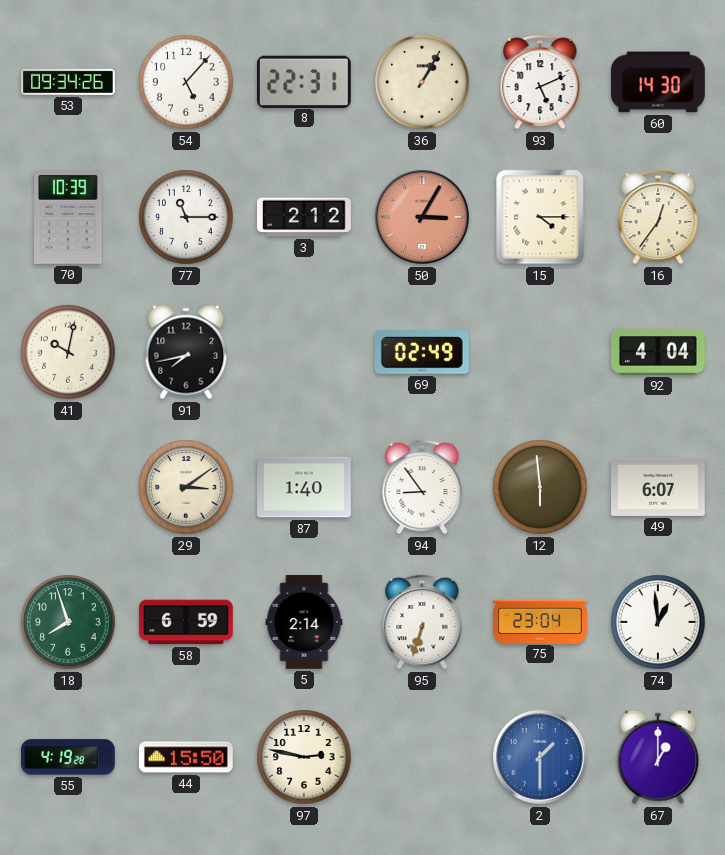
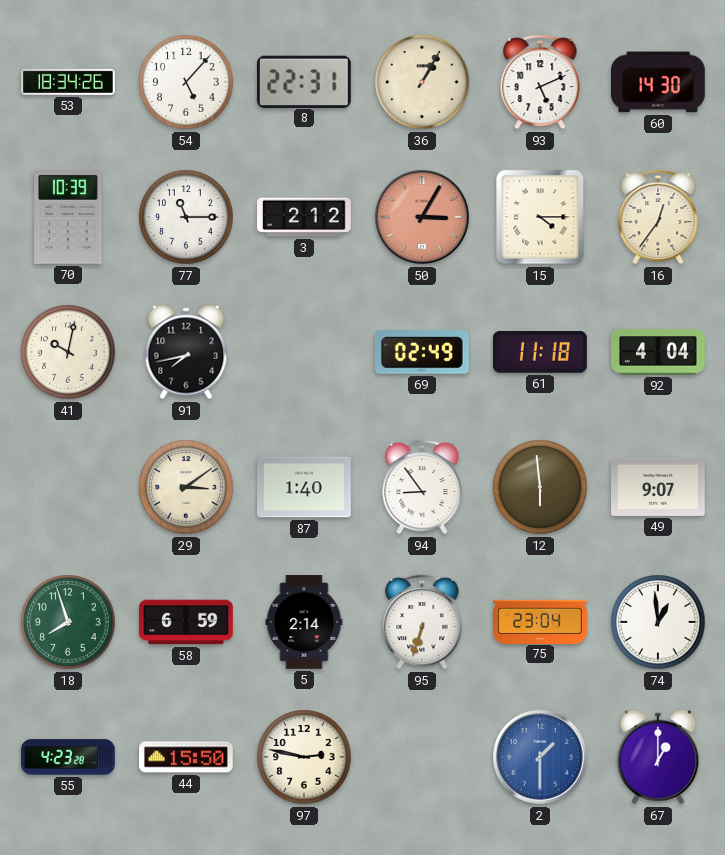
53: 09:34 -> 18:34
61: none -> 11:18
49: 6:07 -> 9:07
55: 4:19 -> 4:23
